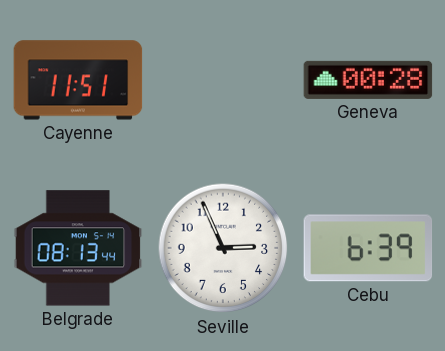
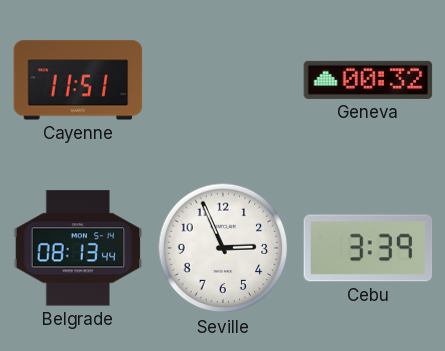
Geneva: 00:28 -> 00:32
Cebu: 6:39 -> 3:39
